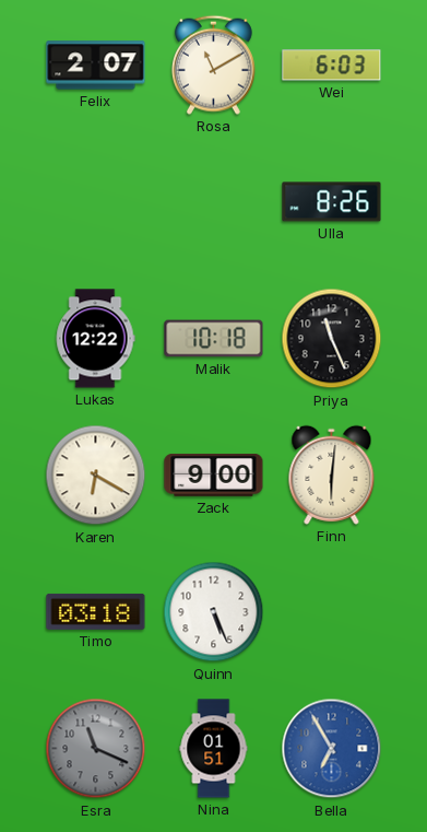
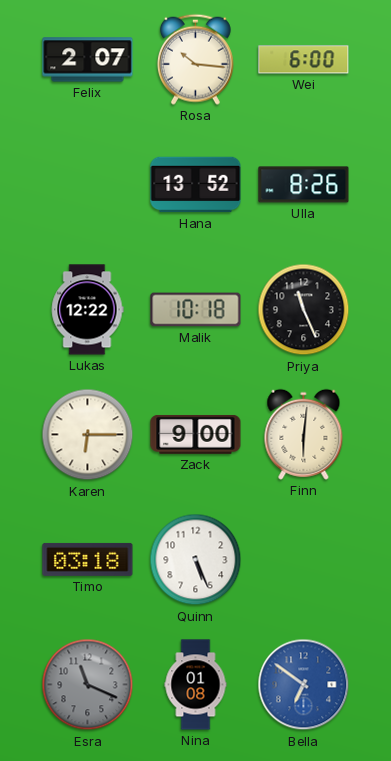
Rosa: 11:10 -> 10:16
Wei: 6:03 -> 6:00
Hana: none -> 13:52
Karen: 6:20 -> 6:15
Nina: 01:51 -> 01:08
Bella: 6:55 -> 6:51
